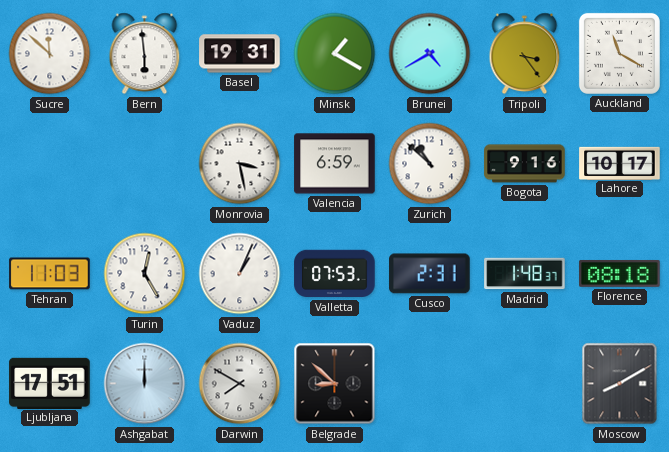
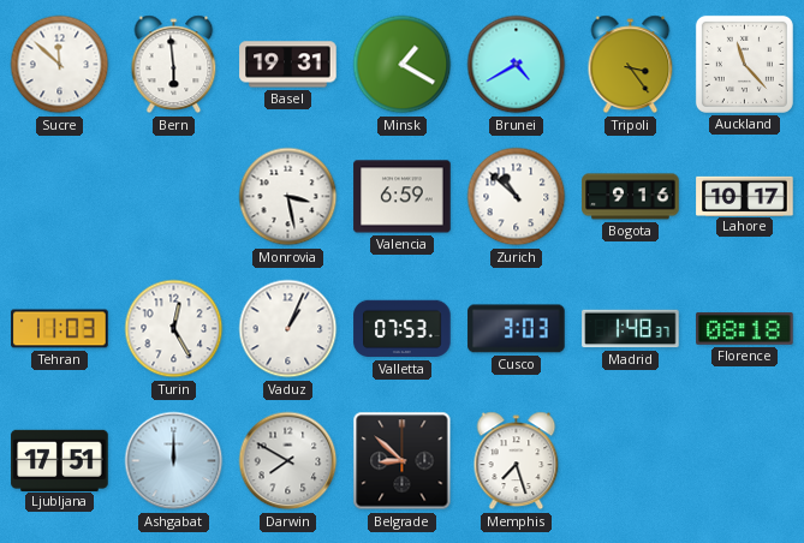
Auckland: 11:20 -> 11:23
Cusco: 2:31 -> 3:03
Memphis: none -> 7:27
Moscow: 8:10 -> none
